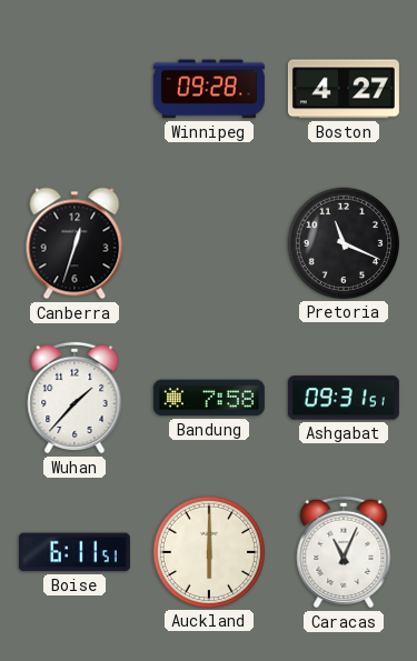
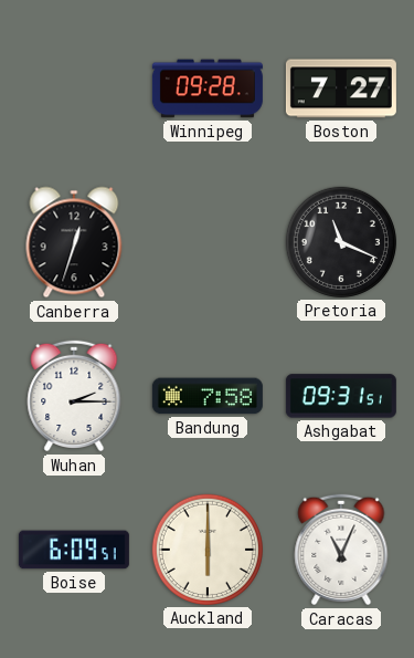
Boston: 4:27 -> 7:27
Wuhan: 1:37 -> 2:15
Boise: 6:11 -> 6:09
